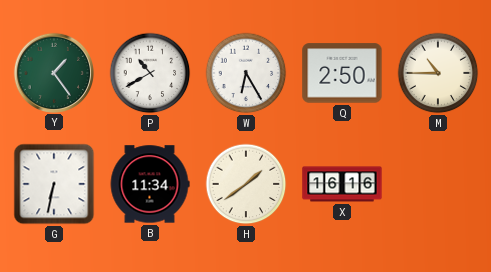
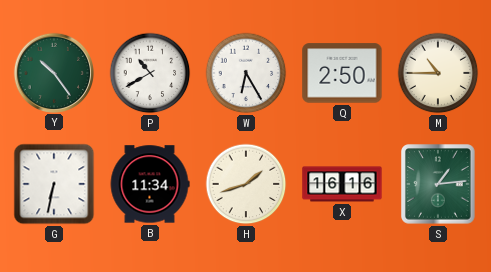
Y: 1:24 -> 10:24
H: 1:39 -> 1:42
S: none -> 1:14
